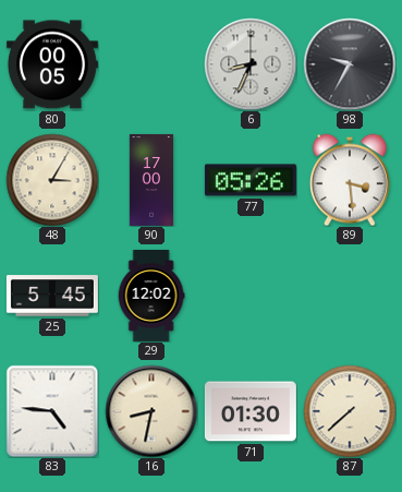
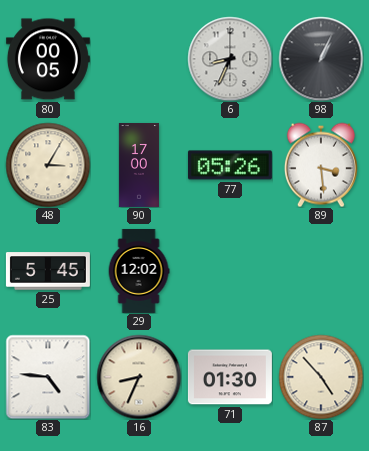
98: 9:35 -> 1:04
16: 8:32 -> 8:34
87: 7:38 -> 4:53
